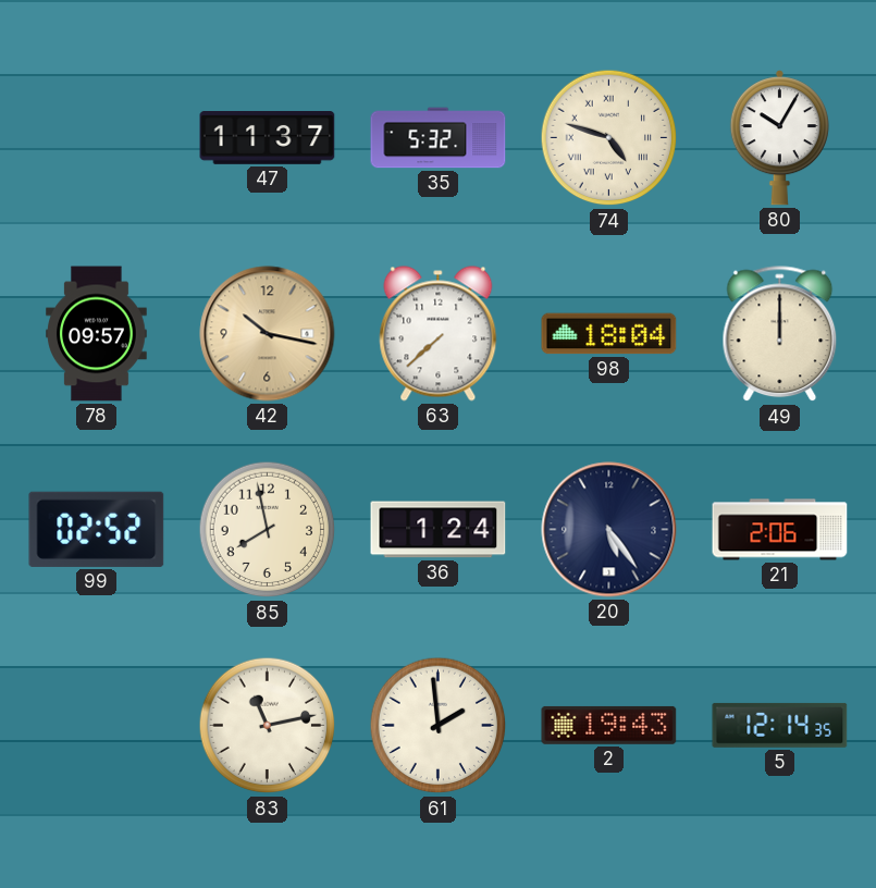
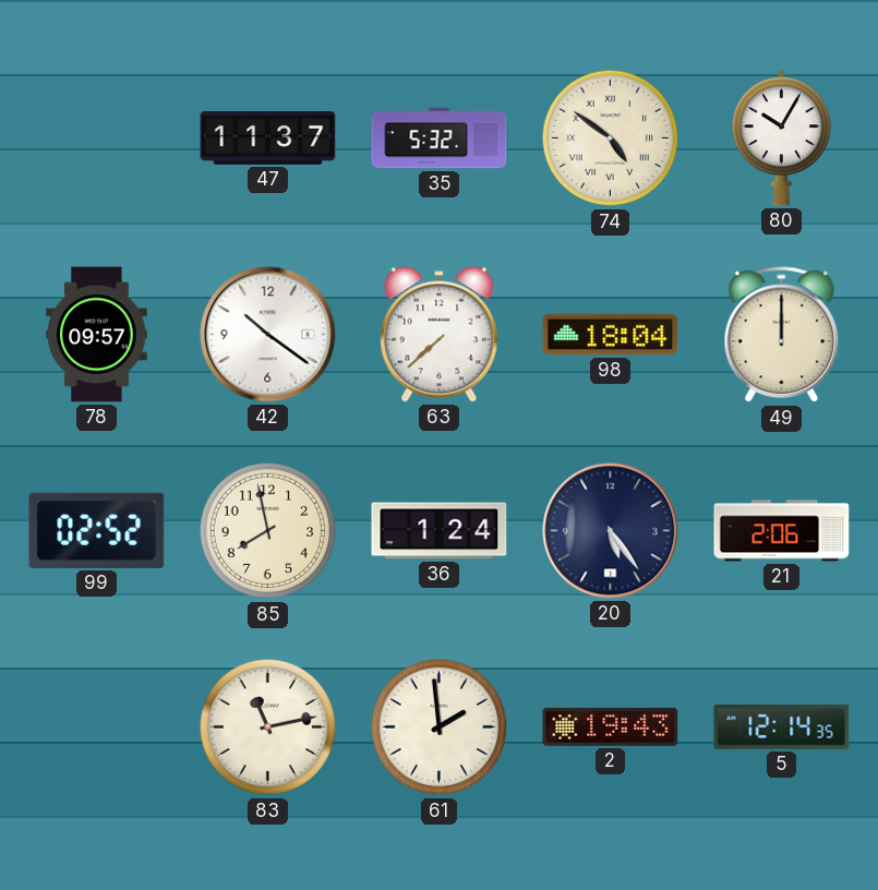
74: 4:48 -> 4:51
42: 10:17 -> 10:21
42 dial: champagne -> white
